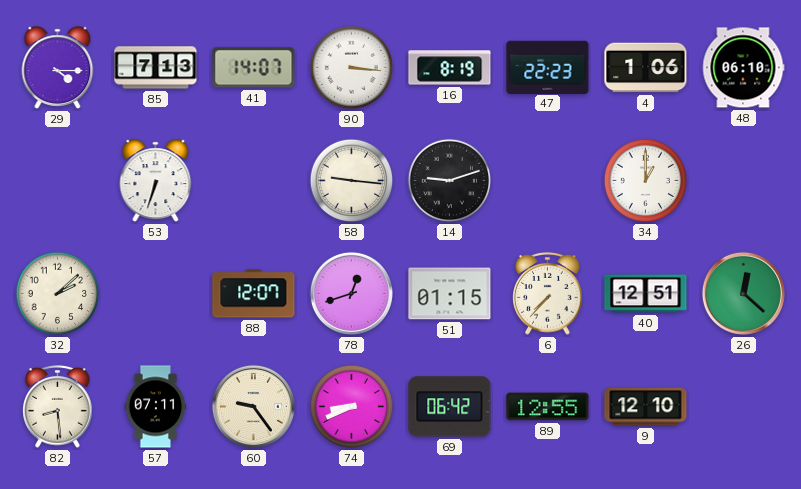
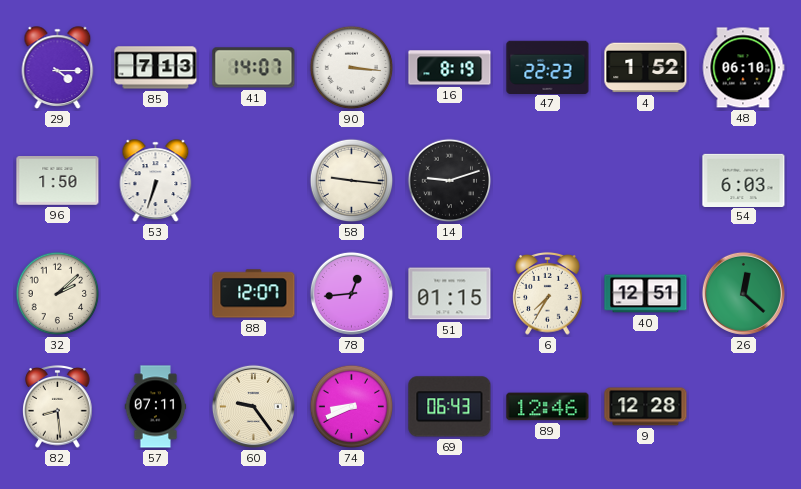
4: 1:06 -> 1:52
96: none -> 1:50
34: 1:00 -> none
54: none -> 6:03
78: 12:42 -> 12:44
6: 7:37 -> 7:35
69: 06:42 -> 06:43
89: 12:55 -> 12:46
9: 12:10 -> 12:28
